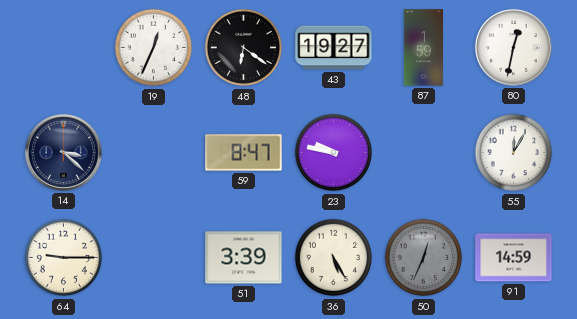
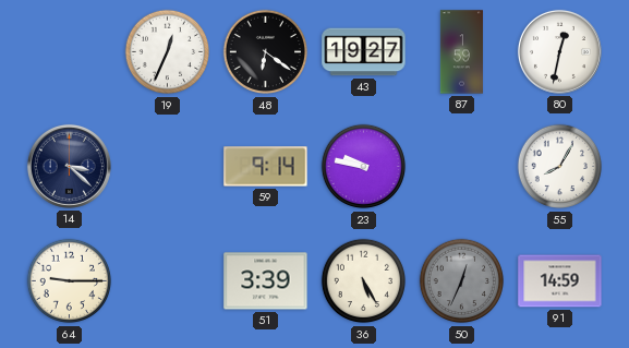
59: 8:47 -> 9:14
55: 12:05 -> 8:05
